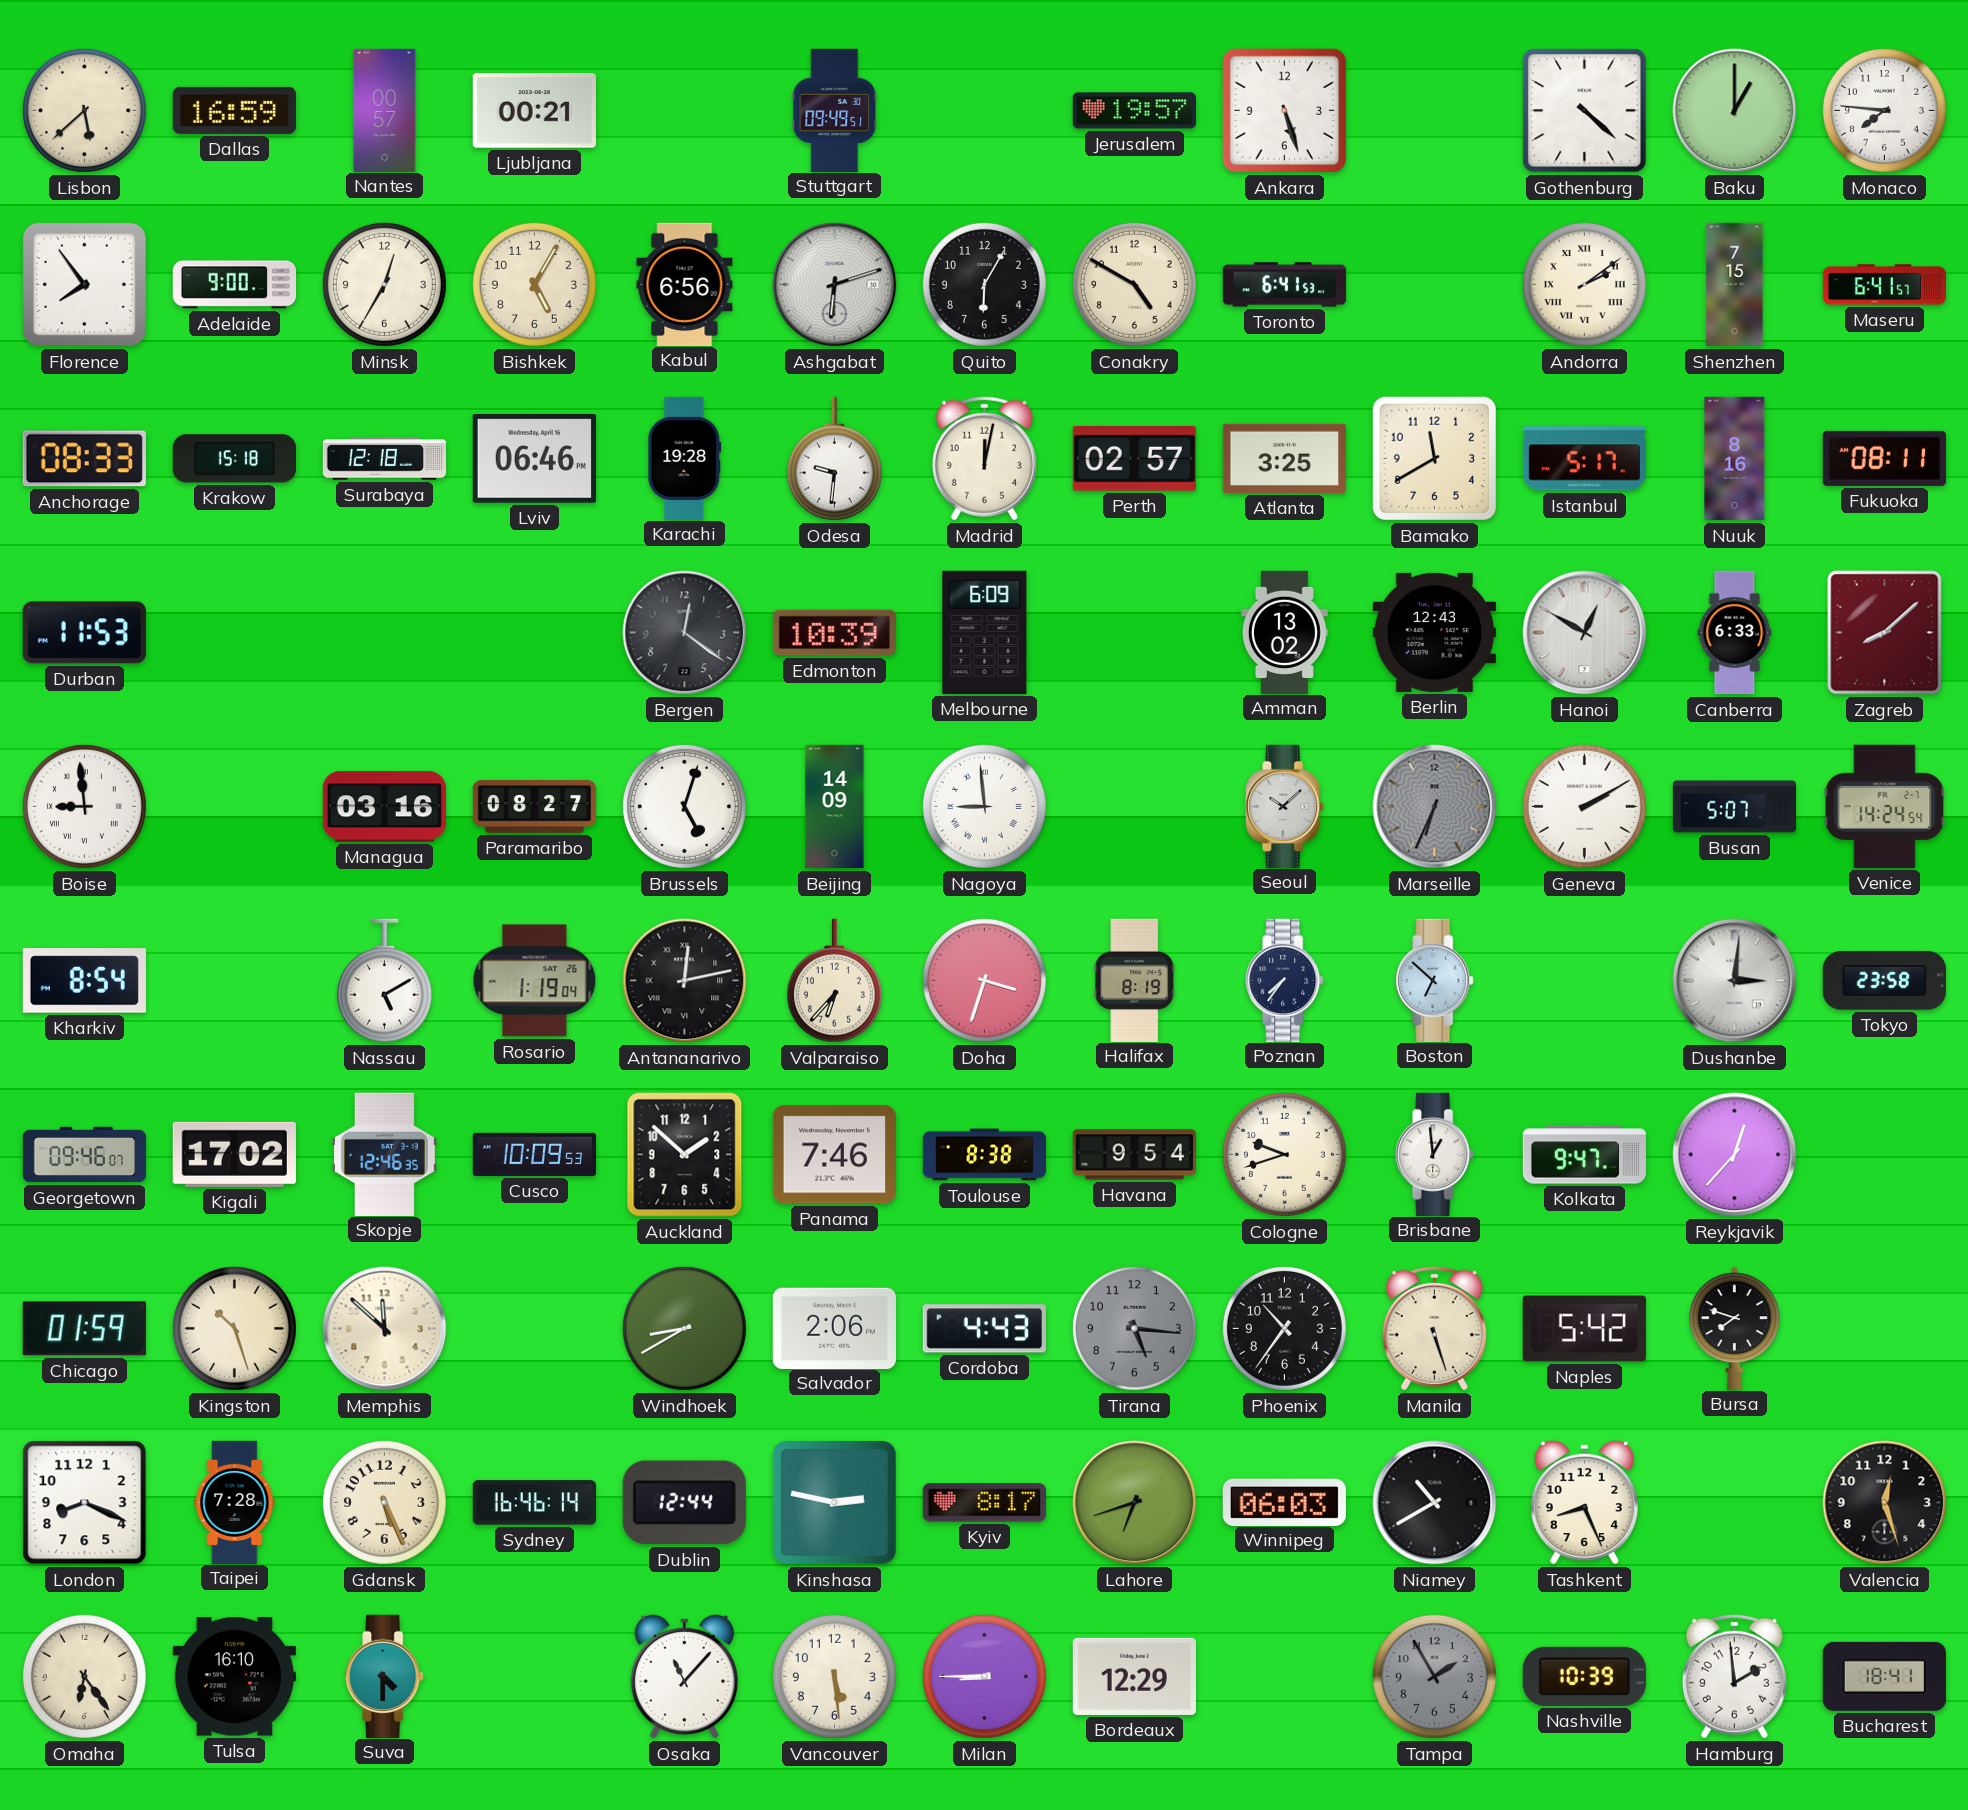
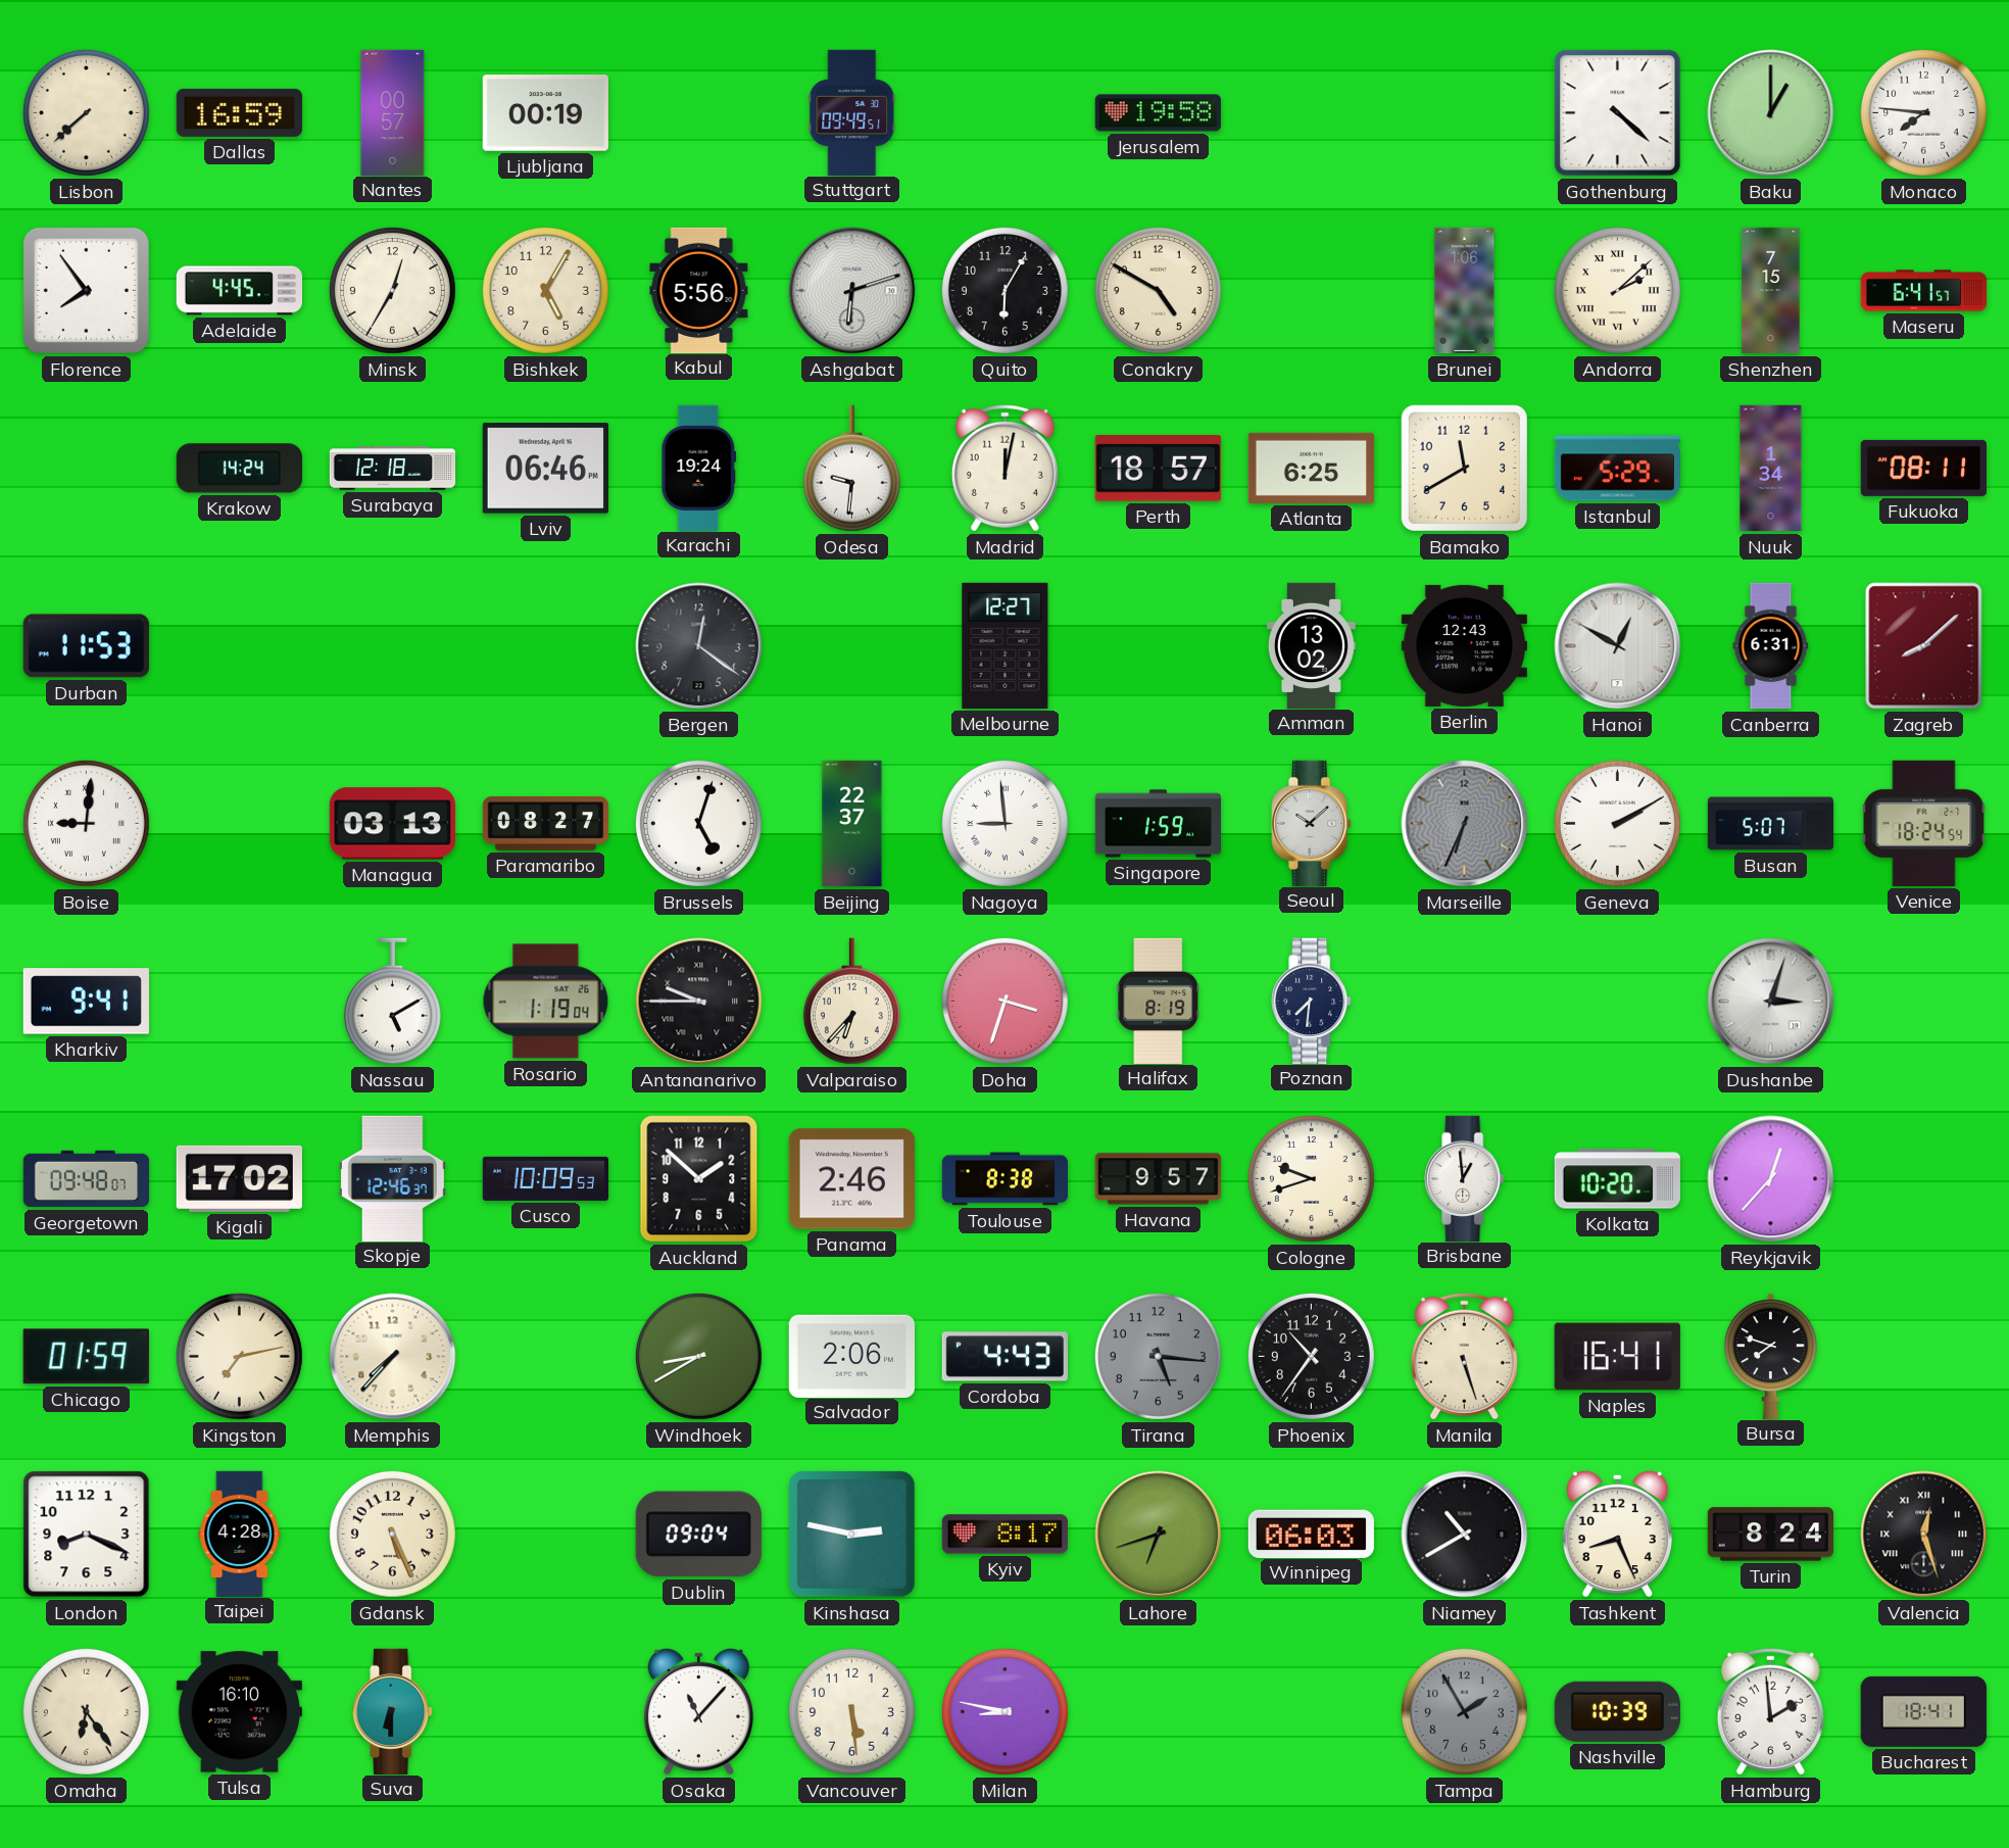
Lisbon: 5:38 -> 7:38
Ljubljana: 00:21 -> 00:19
Jerusalem: 19:57 -> 19:58
Ankara: 5:27 -> none
Adelaide: 9:00 -> 4:45
Kabul: 6:56 -> 5:56
Toronto: 6:41 -> none
Brunei: none -> 1:06
Andorra: 2:09 -> 2:08
Anchorage: 08:33 -> none
Krakow: 15:18 -> 14:24
Karachi: 19:28 -> 19:24
Perth: 02:57 -> 18:57
Atlanta: 3:25 -> 6:25
Istanbul: 5:17 -> 5:29
Nuuk: 8:16 -> 1:34
Edmonton: 10:39 -> none
Melbourne: 6:09 -> 12:27
Canberra: 6:33 -> 6:31
Boise: 8:59 -> 9:01
Managua: 03:16 -> 03:13
Beijing: 14:09 -> 22:37
Singapore: none -> 1:59
Venice: 14:24 -> 18:24
Kharkiv: 8:54 -> 9:41
Antananarivo: 12:13 -> 9:45
Poznan: 7:36 -> 7:31
Boston: 6:52 -> none
Dushanbe: 3:01 -> 3:03
Tokyo: 23:58 -> none
Georgetown: 09:46 -> 09:48
Skopje: 12:46:35 -> 12:46:37
Panama: 7:46 -> 2:46
Havana: 9:54 -> 9:57
Kolkata: 9:47 -> 10:20
Kingston: 10:27 -> 7:13
Memphis: 11:52 -> 7:37
Naples: 5:42 -> 16:41
Taipei: 7:28 -> 4:28
Sydney: 16:46 -> none
Dublin: 12:44 -> 09:04
Turin: none -> 8:24
Valencia numerals: Arabic -> Roman
Suva: 4:30 -> 6:30
Milan: 8:45 -> 8:47
Bordeaux: 12:29 -> none
